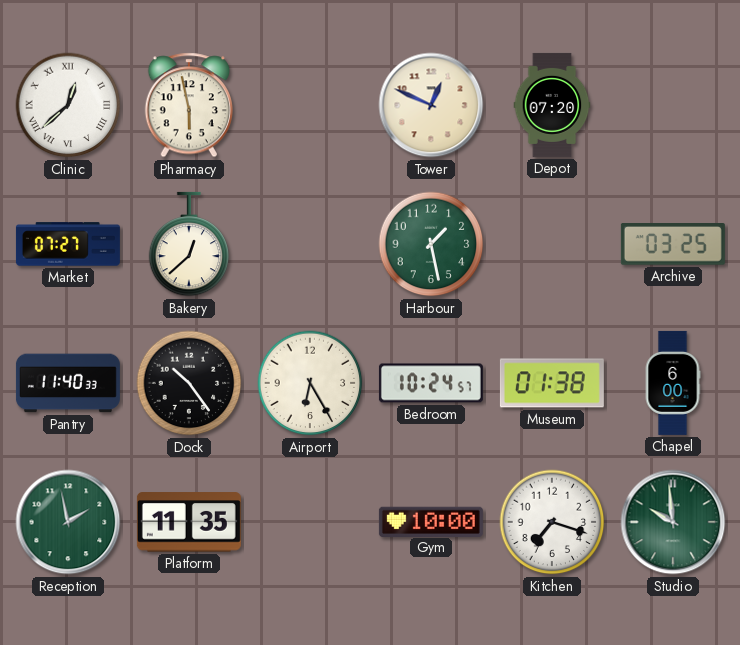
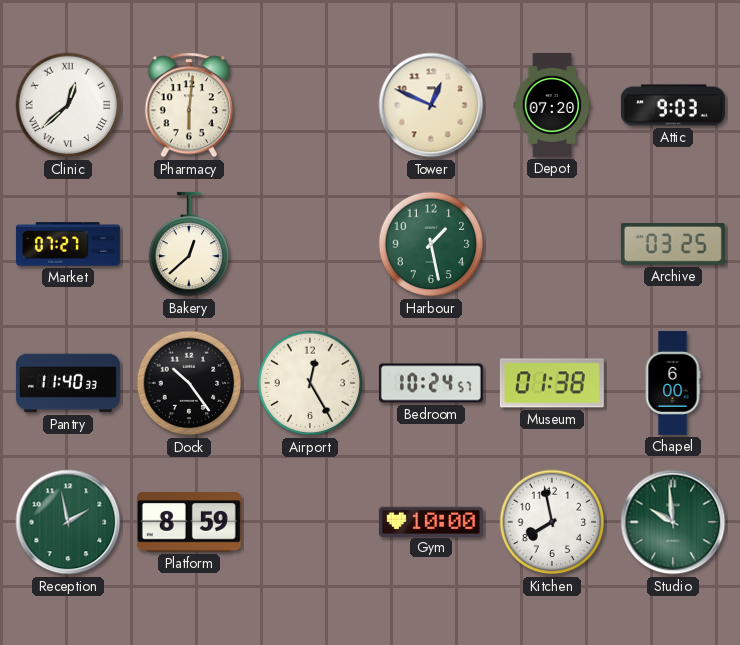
Pharmacy: 5:58 -> 6:01
Attic: none -> 9:03
Airport: 6:25 -> 12:25
Platform: 11:35 -> 8:59
Kitchen: 7:18 -> 7:58
